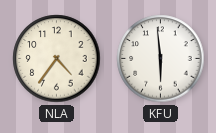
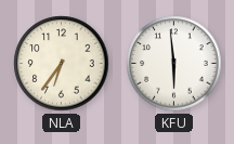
NLA: 4:36 -> 6:36
